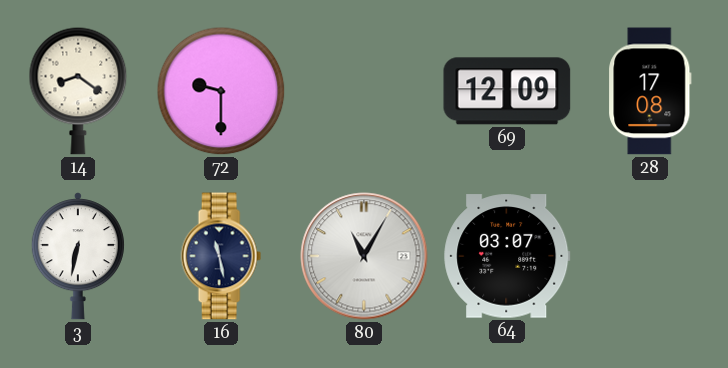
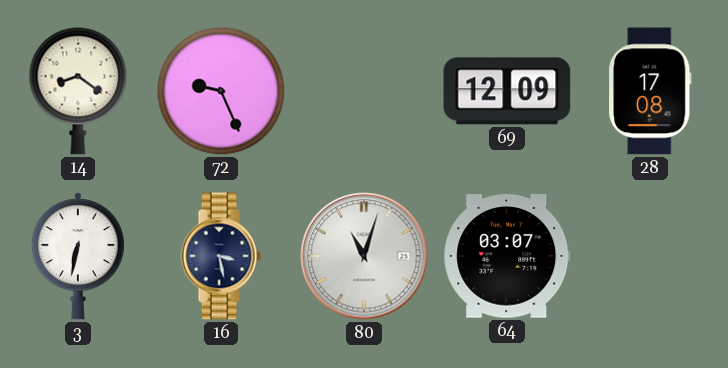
72: 9:30 -> 9:26
16: 11:28 -> 3:28
80: 11:05 -> 11:03
